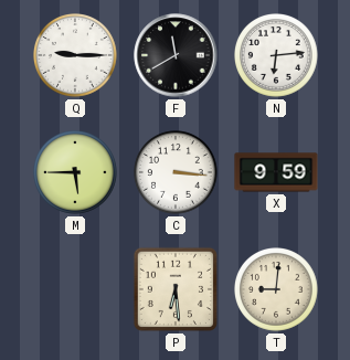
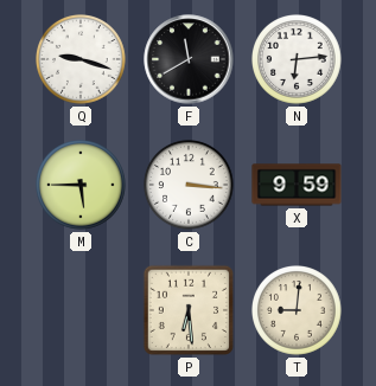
Q: 9:15 -> 9:18
